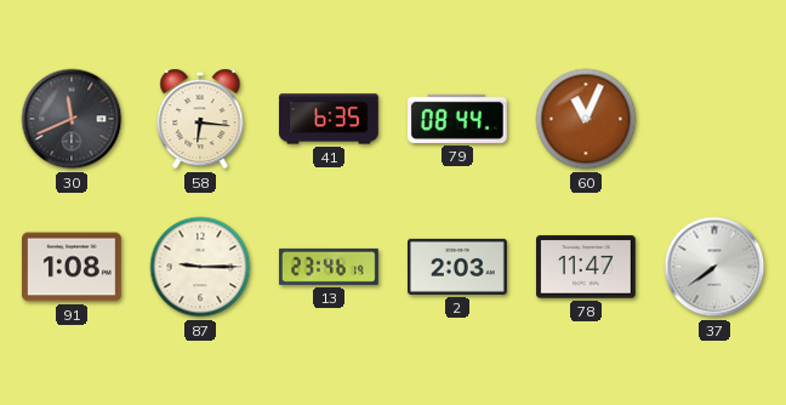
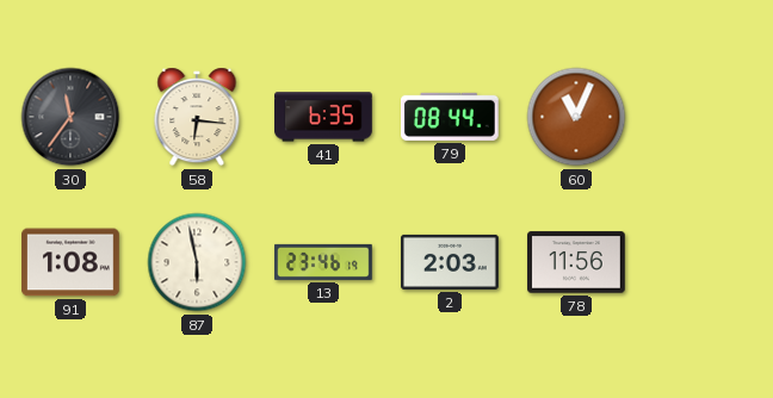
30: 11:41 -> 11:36
87: 9:15 -> 5:58
78: 11:47 -> 11:56
37: 7:39 -> none
